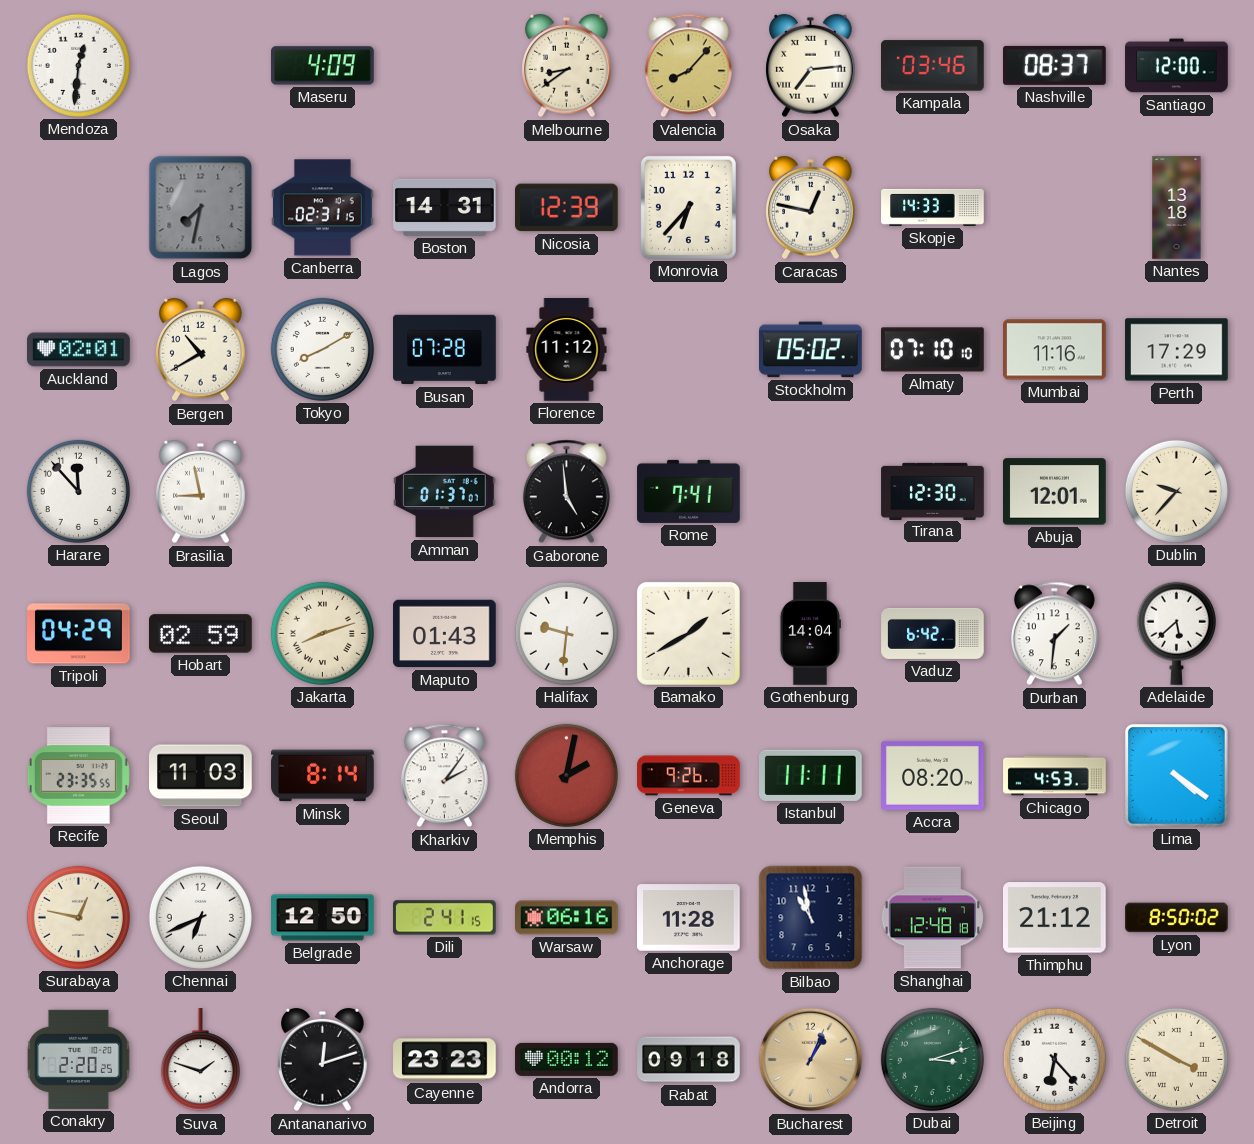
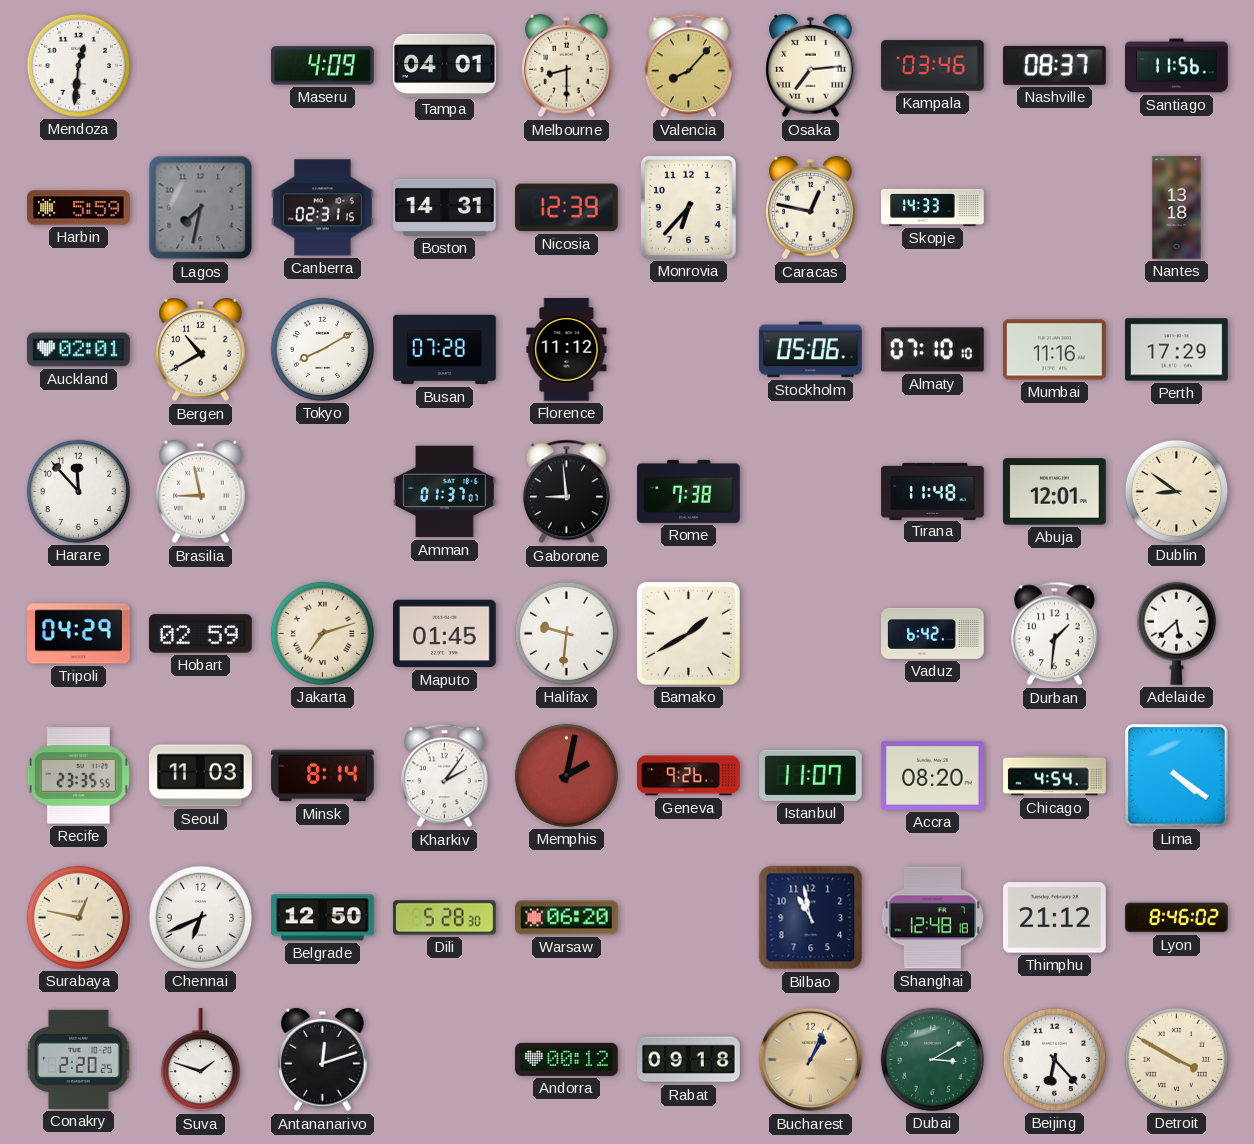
Tampa: none -> 04:01
Melbourne: 8:39 -> 8:30
Santiago: 12:00 -> 11:56
Harbin: none -> 5:59
Stockholm: 05:02 -> 05:06
Gaborone: 4:59 -> 8:59
Rome: 7:41 -> 7:38
Tirana: 12:30 -> 11:48
Dublin: 9:37 -> 8:51
Jakarta: 8:12 -> 7:12
Maputo: 01:43 -> 01:45
Gothenburg: 14:04 -> none
Istanbul: 11:11 -> 11:07
Chicago: 4:53 -> 4:54
Dili: 2:41 -> 5:28
Warsaw: 06:16 -> 06:20
Anchorage: 11:28 -> none
Lyon: 8:50 -> 8:46
Cayenne: 23:23 -> none
Dubai: 3:12 -> 3:10
